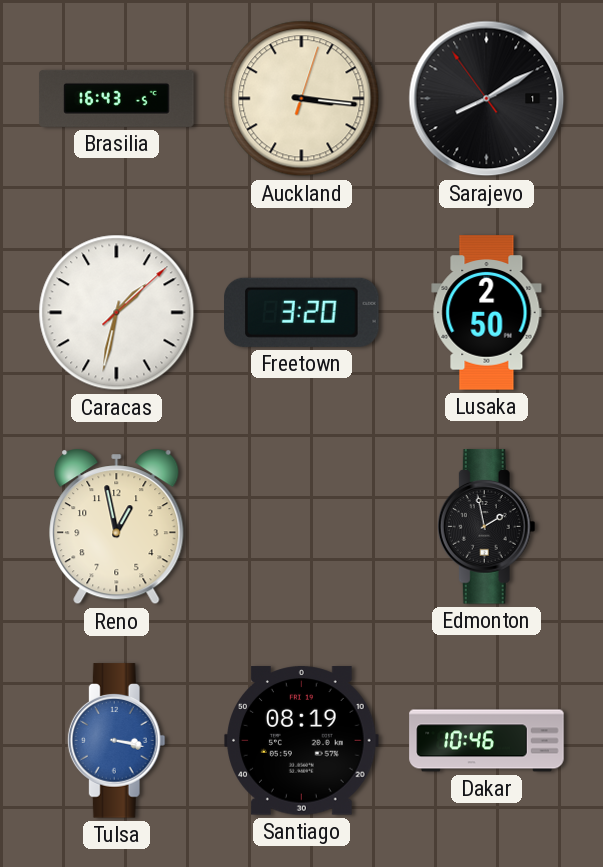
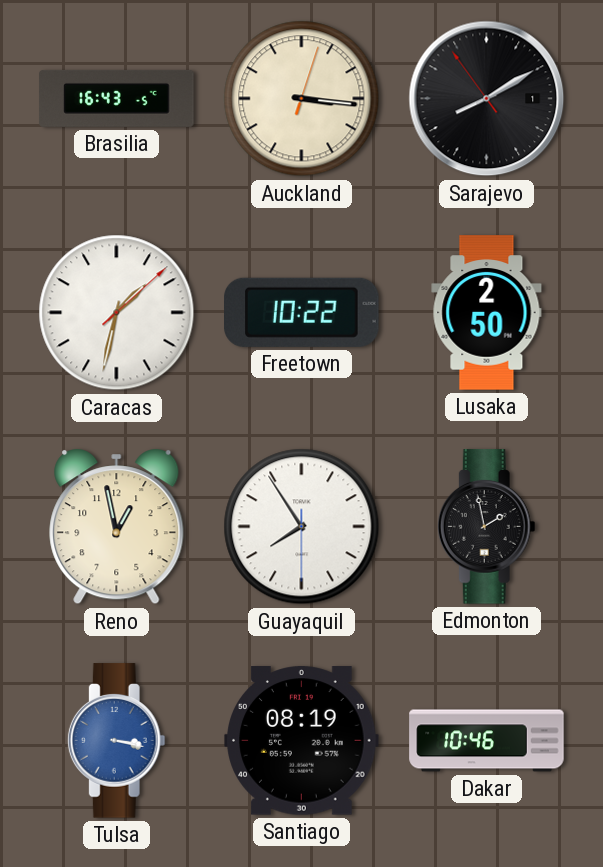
Freetown: 3:20 -> 10:22
Guayaquil: none -> 7:54
